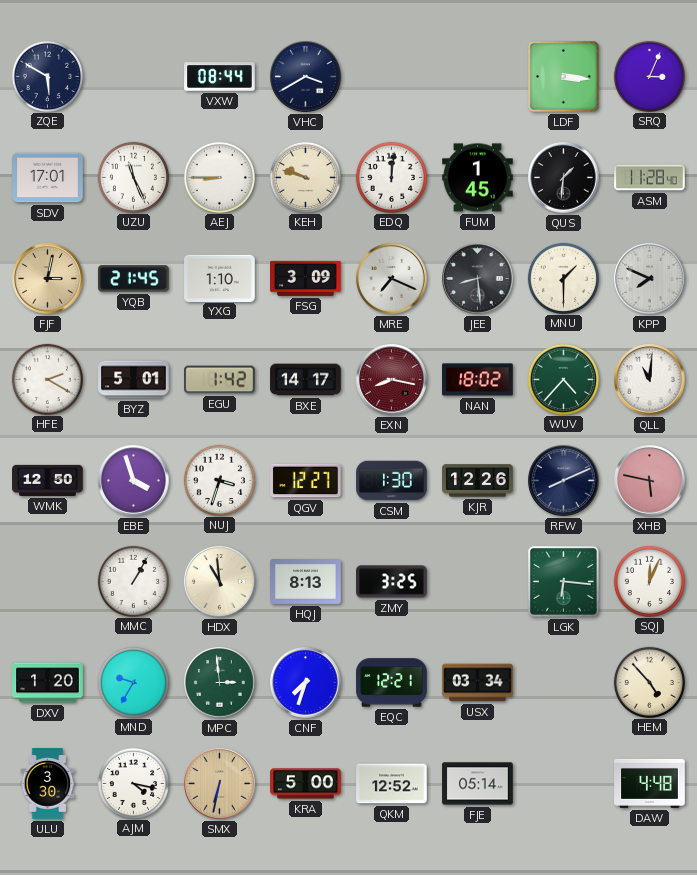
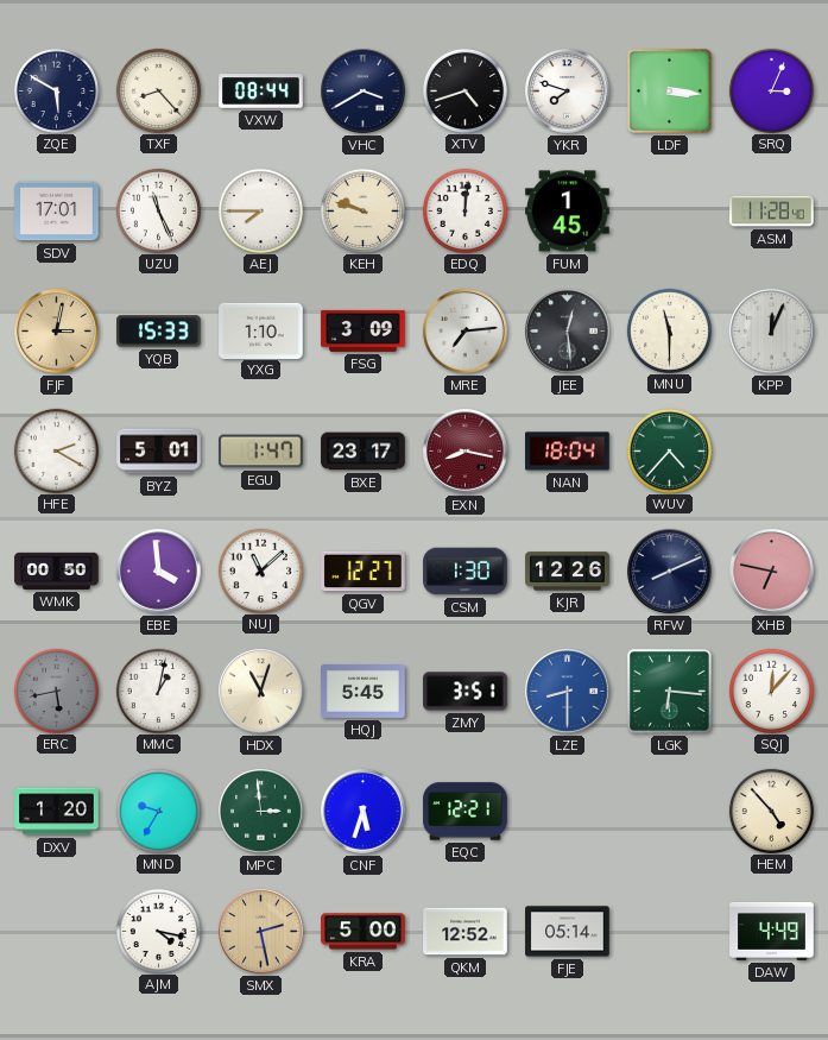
TXF: none -> 8:23
XTV: none -> 4:42
YKR: none -> 7:48
AEJ: 8:45 -> 7:45
QUS: 1:31 -> none
YQB: 21:45 -> 15:33
MRE: 7:19 -> 7:14
JEE: 8:29 -> 12:29
MNU: 1:30 -> 11:30
KPP: 7:49 -> 12:04
EGU: 1:42 -> 1:47
BXE: 14:17 -> 23:17
NAN: 18:02 -> 18:04
QLL: 11:01 -> none
WMK: 12:50 -> 00:50
EBE: 3:57 -> 3:59
NUJ: 3:33 -> 11:08
XHB: 5:47 -> 6:47
ERC: none -> 5:43
MMC: 1:05 -> 1:02
HDX: 10:59 -> 11:03
HQJ: 8:13 -> 5:45
ZMY: 3:25 -> 3:51
LZE: none -> 8:30
SQJ: 12:04 -> 12:07
CNF: 7:33 -> 5:33
USX: 03:34 -> none
ULU: 3:30 -> none
SMX: 6:32 -> 2:28
DAW: 4:48 -> 4:49
